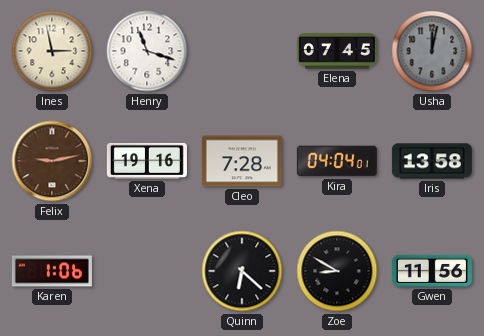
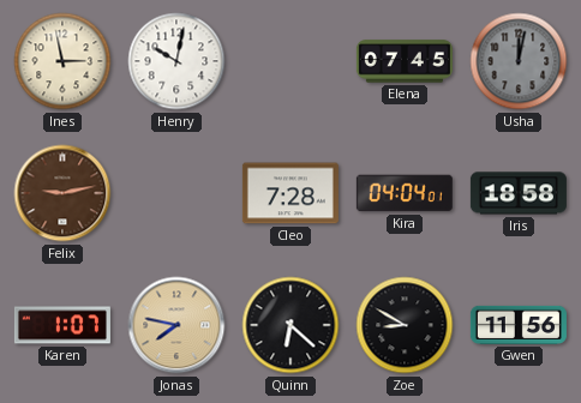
Henry: 11:18 -> 10:02
Xena: 19:16 -> none
Iris: 13:58 -> 18:58
Karen: 1:06 -> 1:07
Jonas: none -> 7:47
